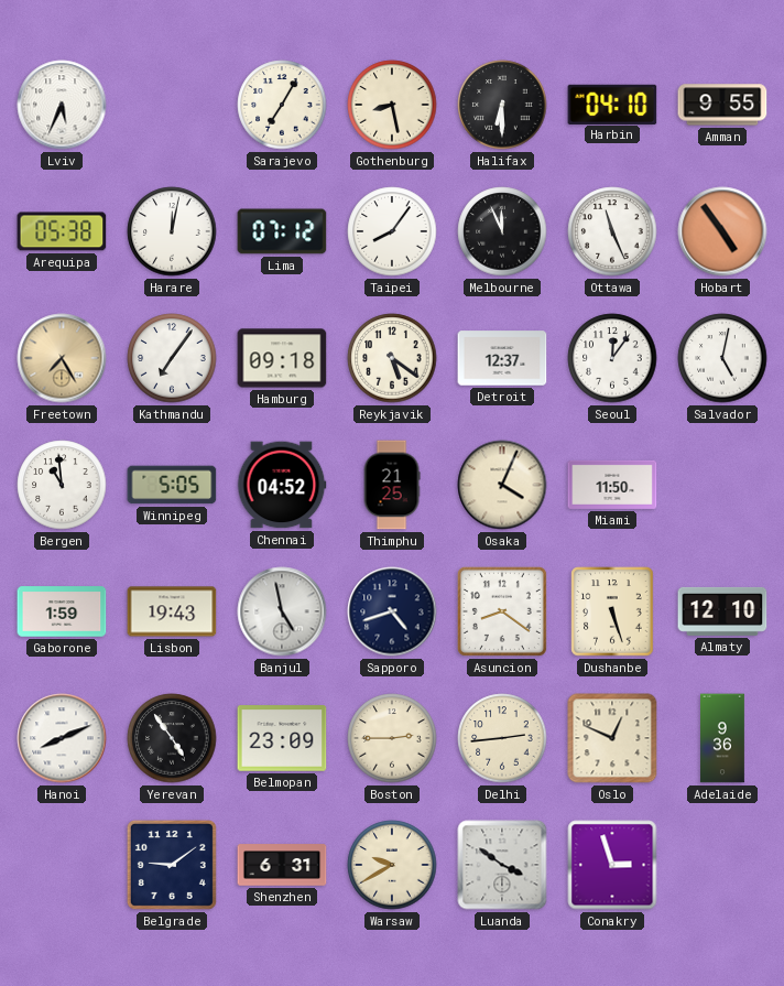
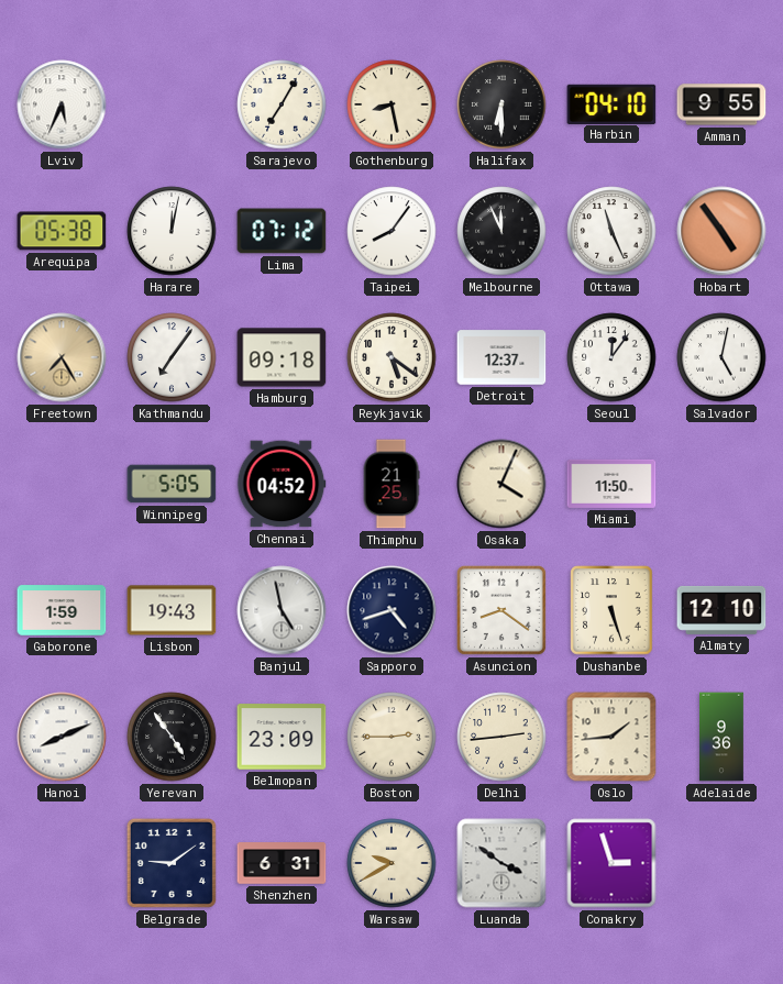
Bergen: 10:59 -> none
Oslo: 12:49 -> 1:44
